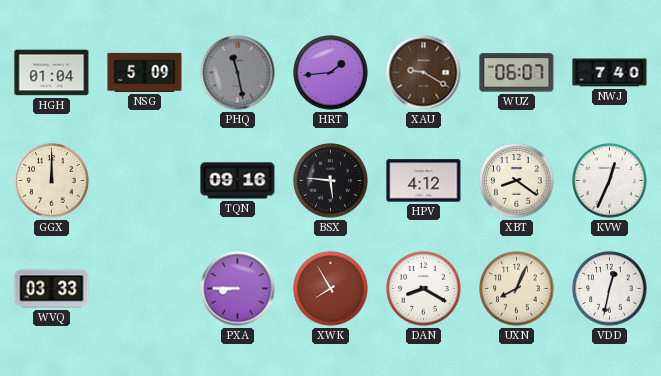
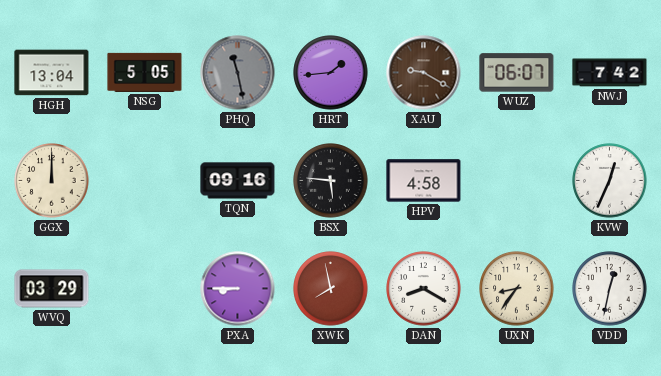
HGH: 01:04 -> 13:04
NSG: 5:09 -> 5:05
NWJ: 7:40 -> 7:42
HPV: 4:12 -> 4:58
XBT: 8:21 -> none
WVQ: 03:33 -> 03:29
XWK: 7:55 -> 7:58
UXN: 8:04 -> 8:36
